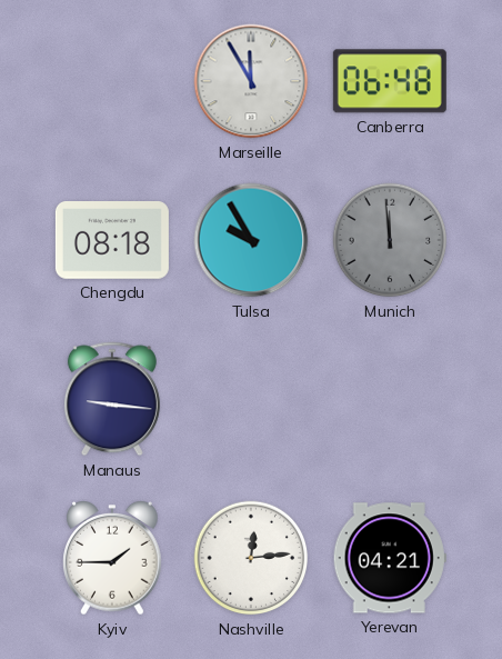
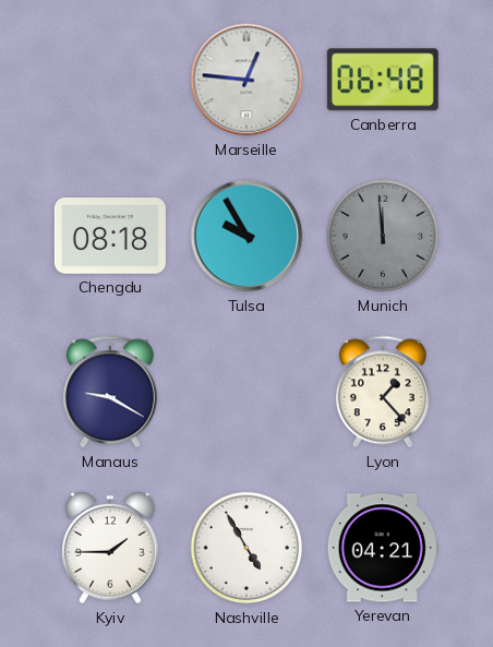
Marseille: 11:55 -> 12:46
Manaus: 9:16 -> 9:20
Lyon: none -> 1:23
Nashville: 12:14 -> 4:55
